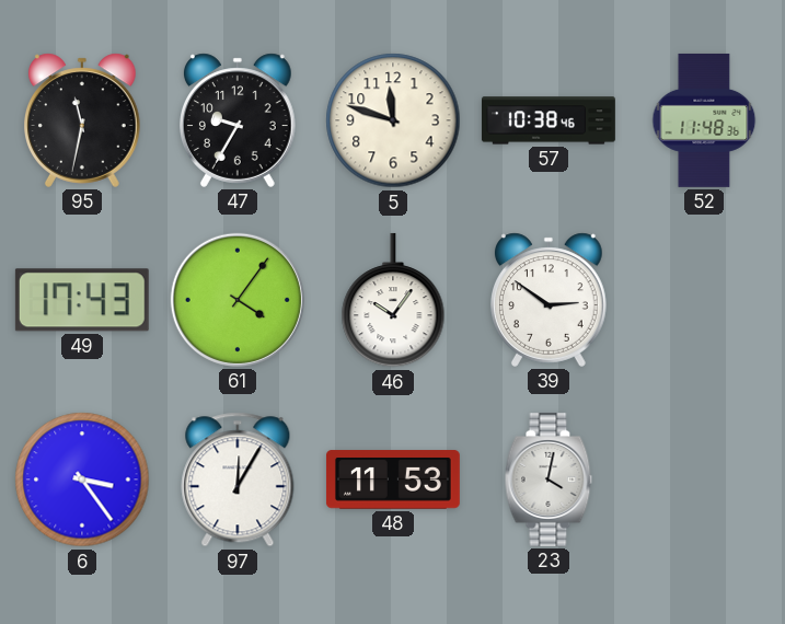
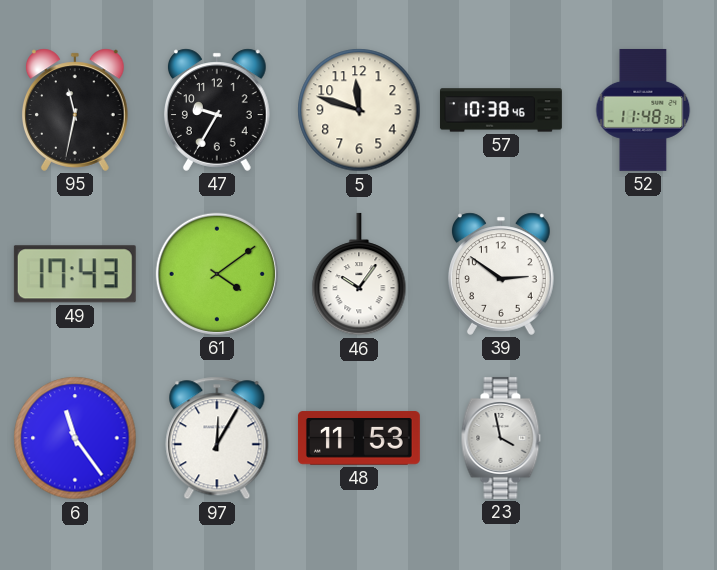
61: 4:06 -> 4:09
6: 3:24 -> 11:24
23: 4:02 -> 3:58
